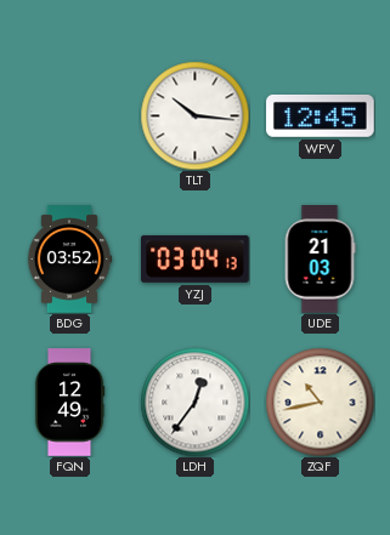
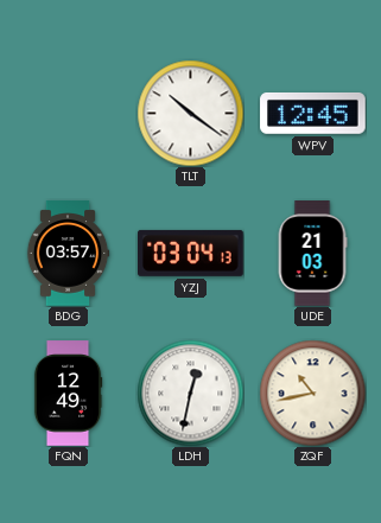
TLT: 10:16 -> 10:21
BDG: 03:52 -> 03:57
LDH: 12:36 -> 12:32
